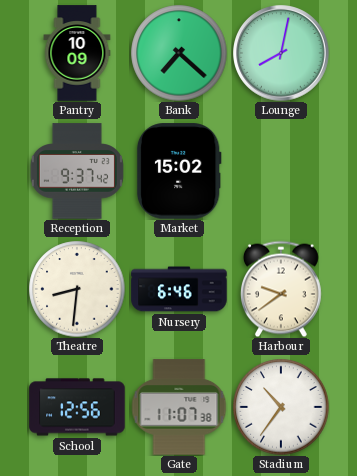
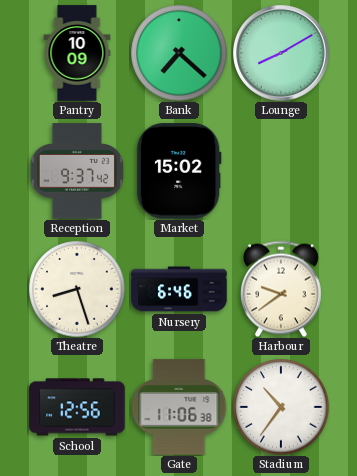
Lounge: 8:02 -> 8:10
Theatre: 8:31 -> 8:27
Gate: 11:07 -> 11:06
